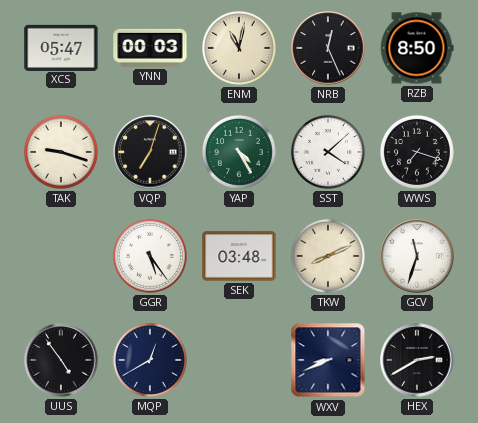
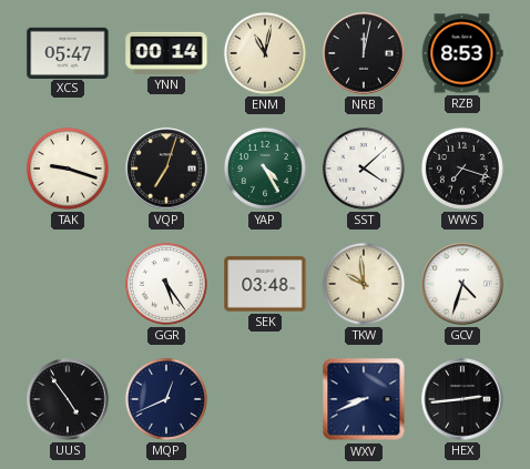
YNN: 00:03 -> 00:14
NRB: 12:26 -> 12:02
RZB: 8:50 -> 8:53
TKW: 8:11 -> 9:59
GCV: 11:33 -> 4:33
MQP: 12:40 -> 12:41
HEX: 2:40 -> 2:44
